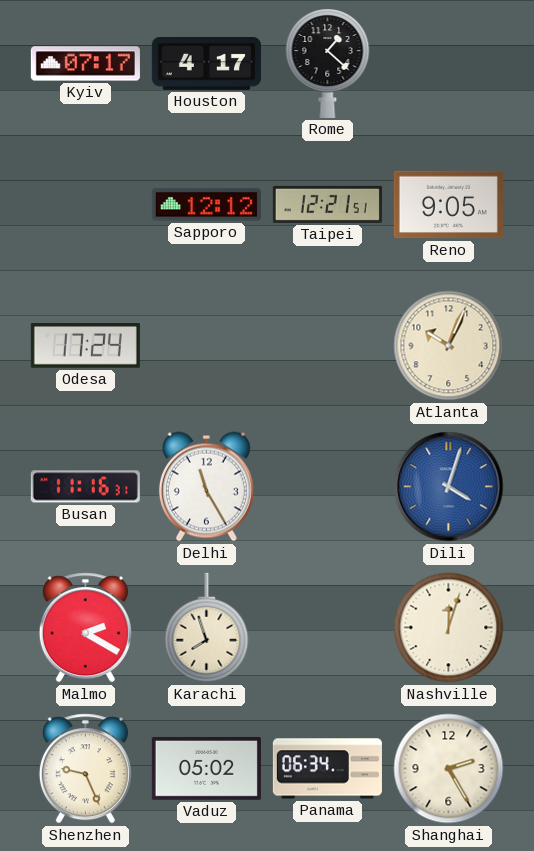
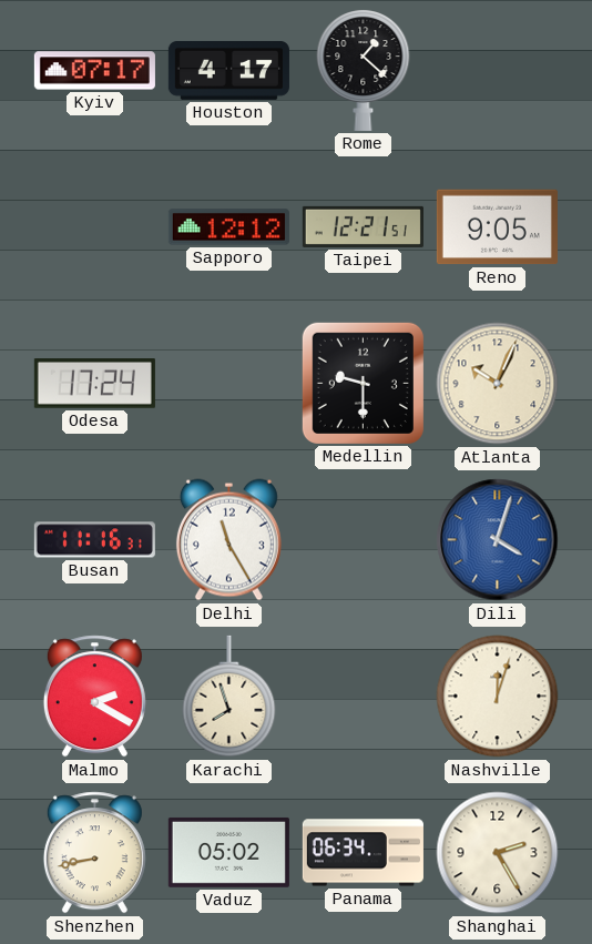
Medellin: none -> 9:30
Shenzhen: 9:26 -> 8:43
